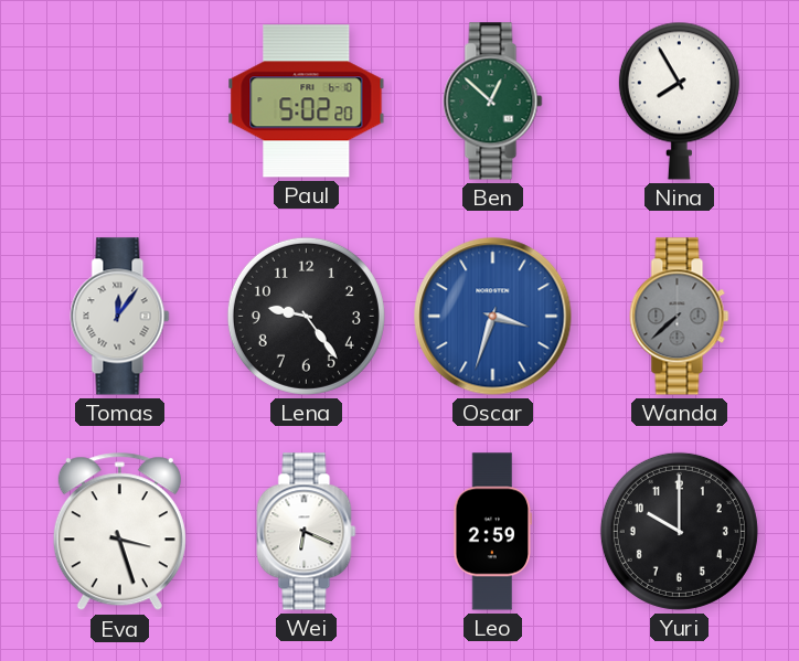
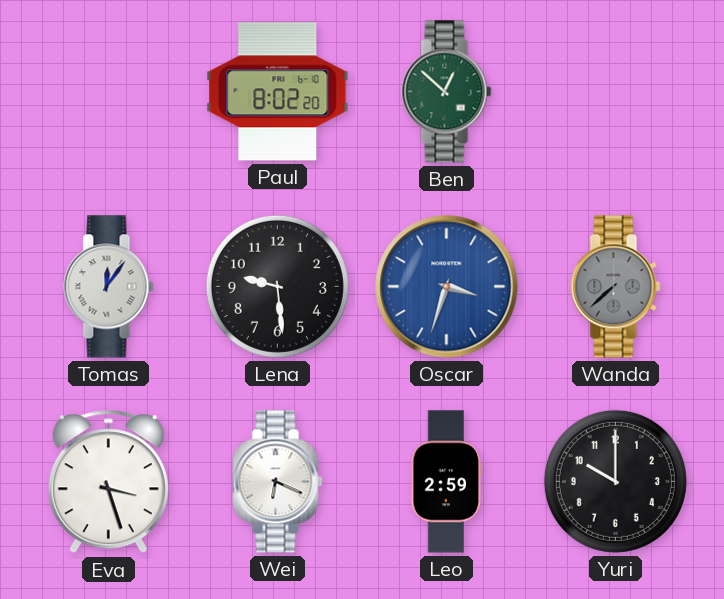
Paul: 5:02 -> 8:02
Nina: 7:55 -> none
Lena: 9:24 -> 9:29
